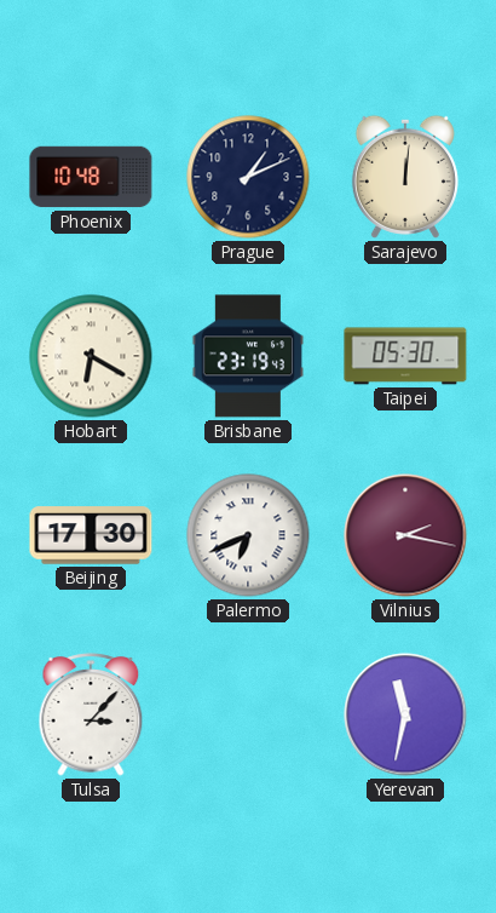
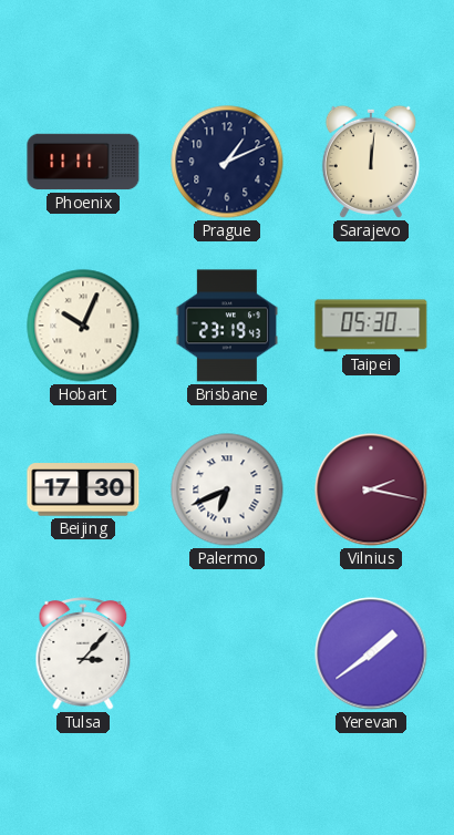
Phoenix: 10:48 -> 11:11
Hobart: 6:20 -> 10:04
Yerevan: 11:32 -> 1:39
